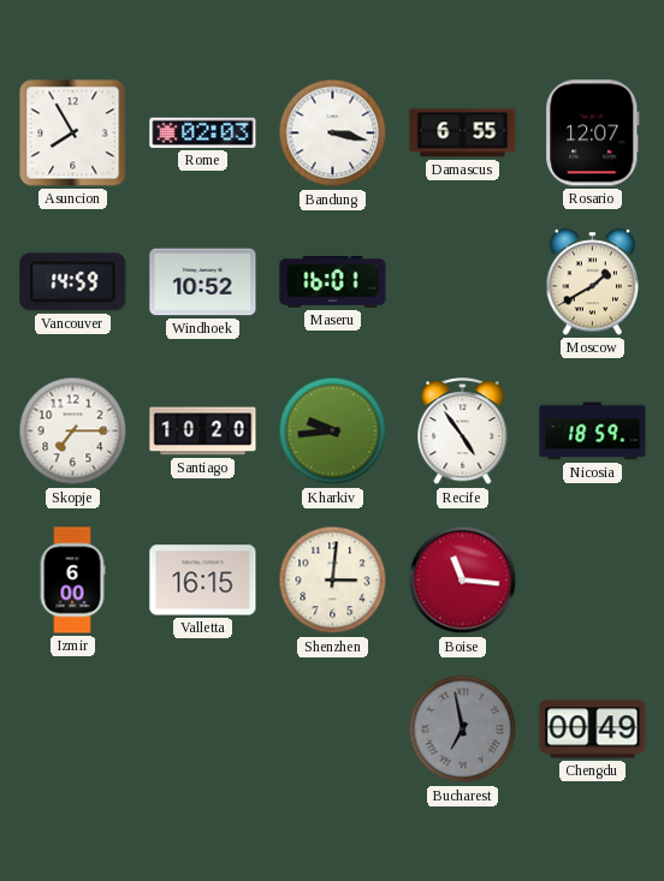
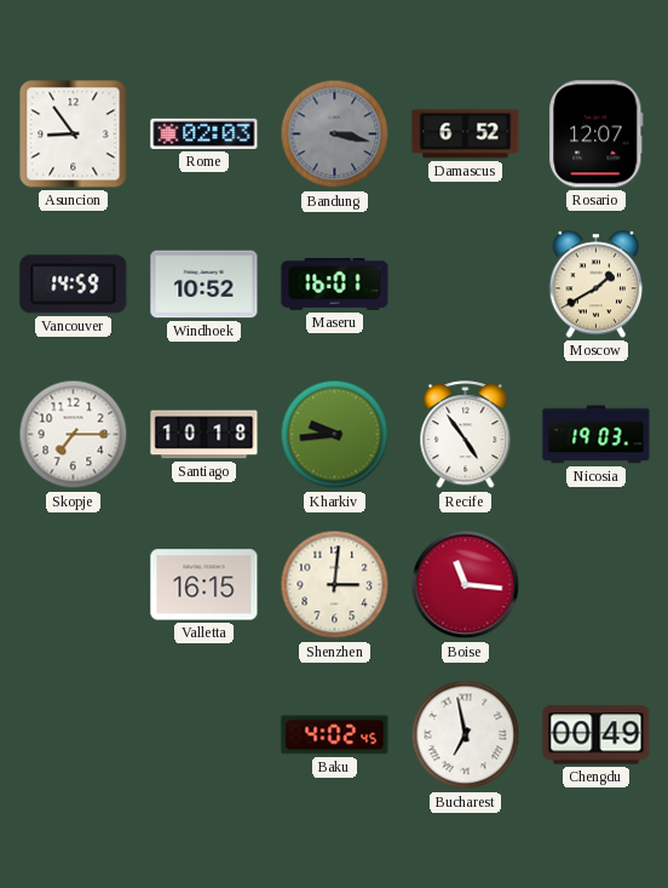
Asuncion: 7:55 -> 8:54
Bandung dial: white -> grey
Damascus: 6:55 -> 6:52
Santiago: 10:20 -> 10:18
Nicosia: 18:59 -> 19:03
Izmir: 6:00 -> none
Baku: none -> 4:02
Bucharest dial: grey -> white
